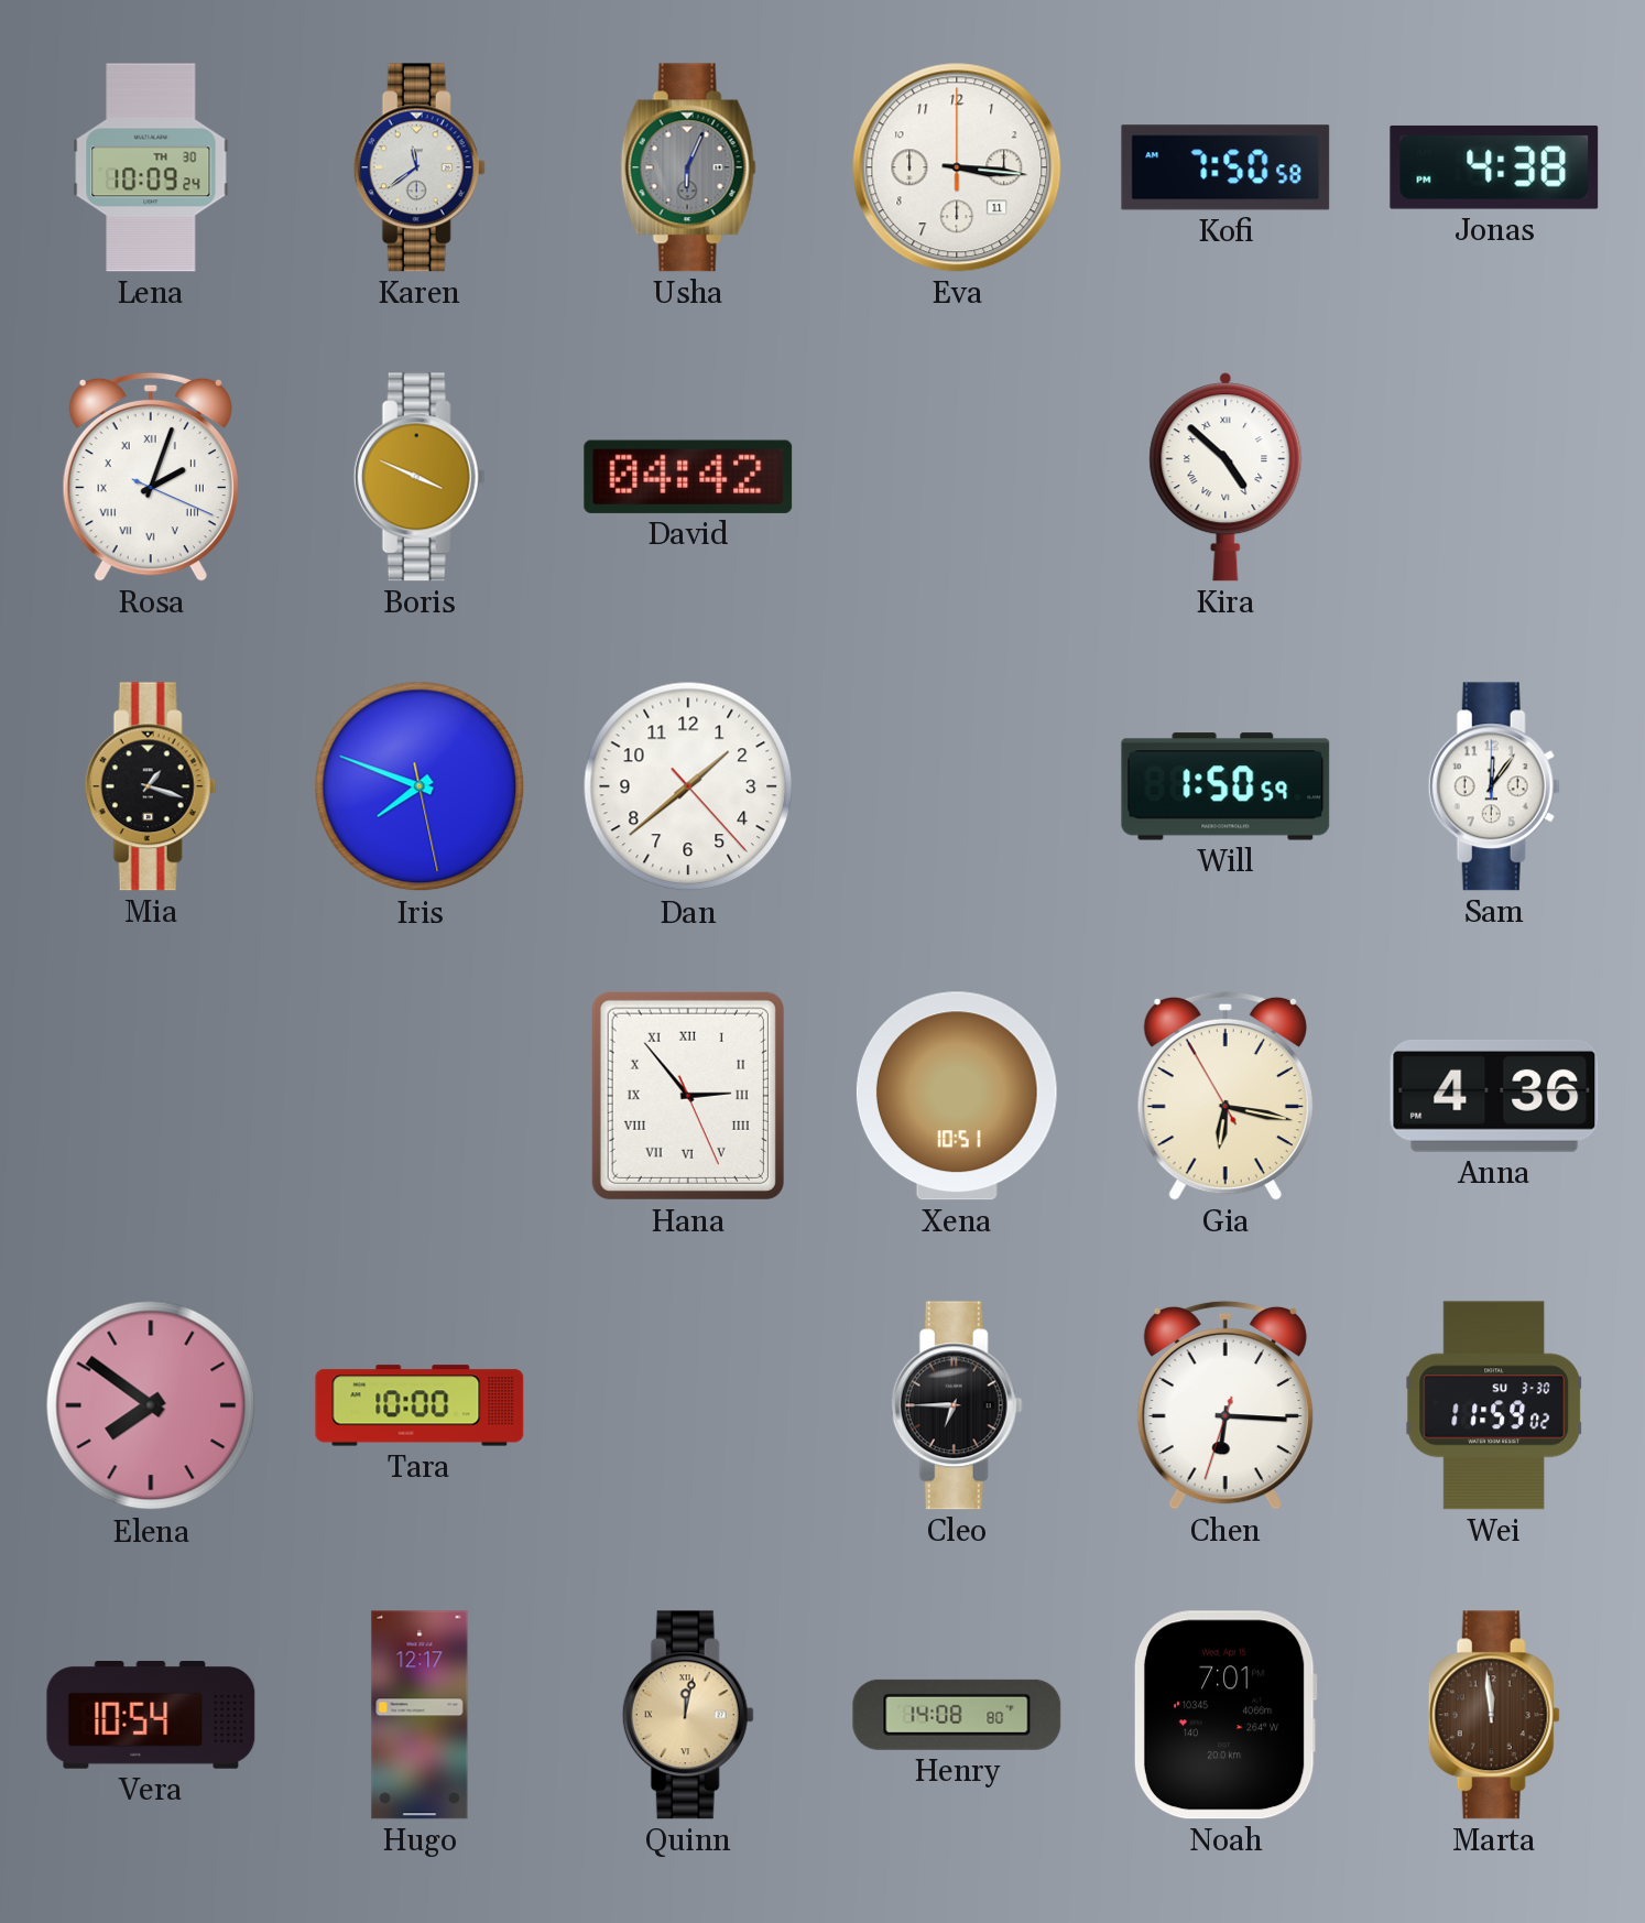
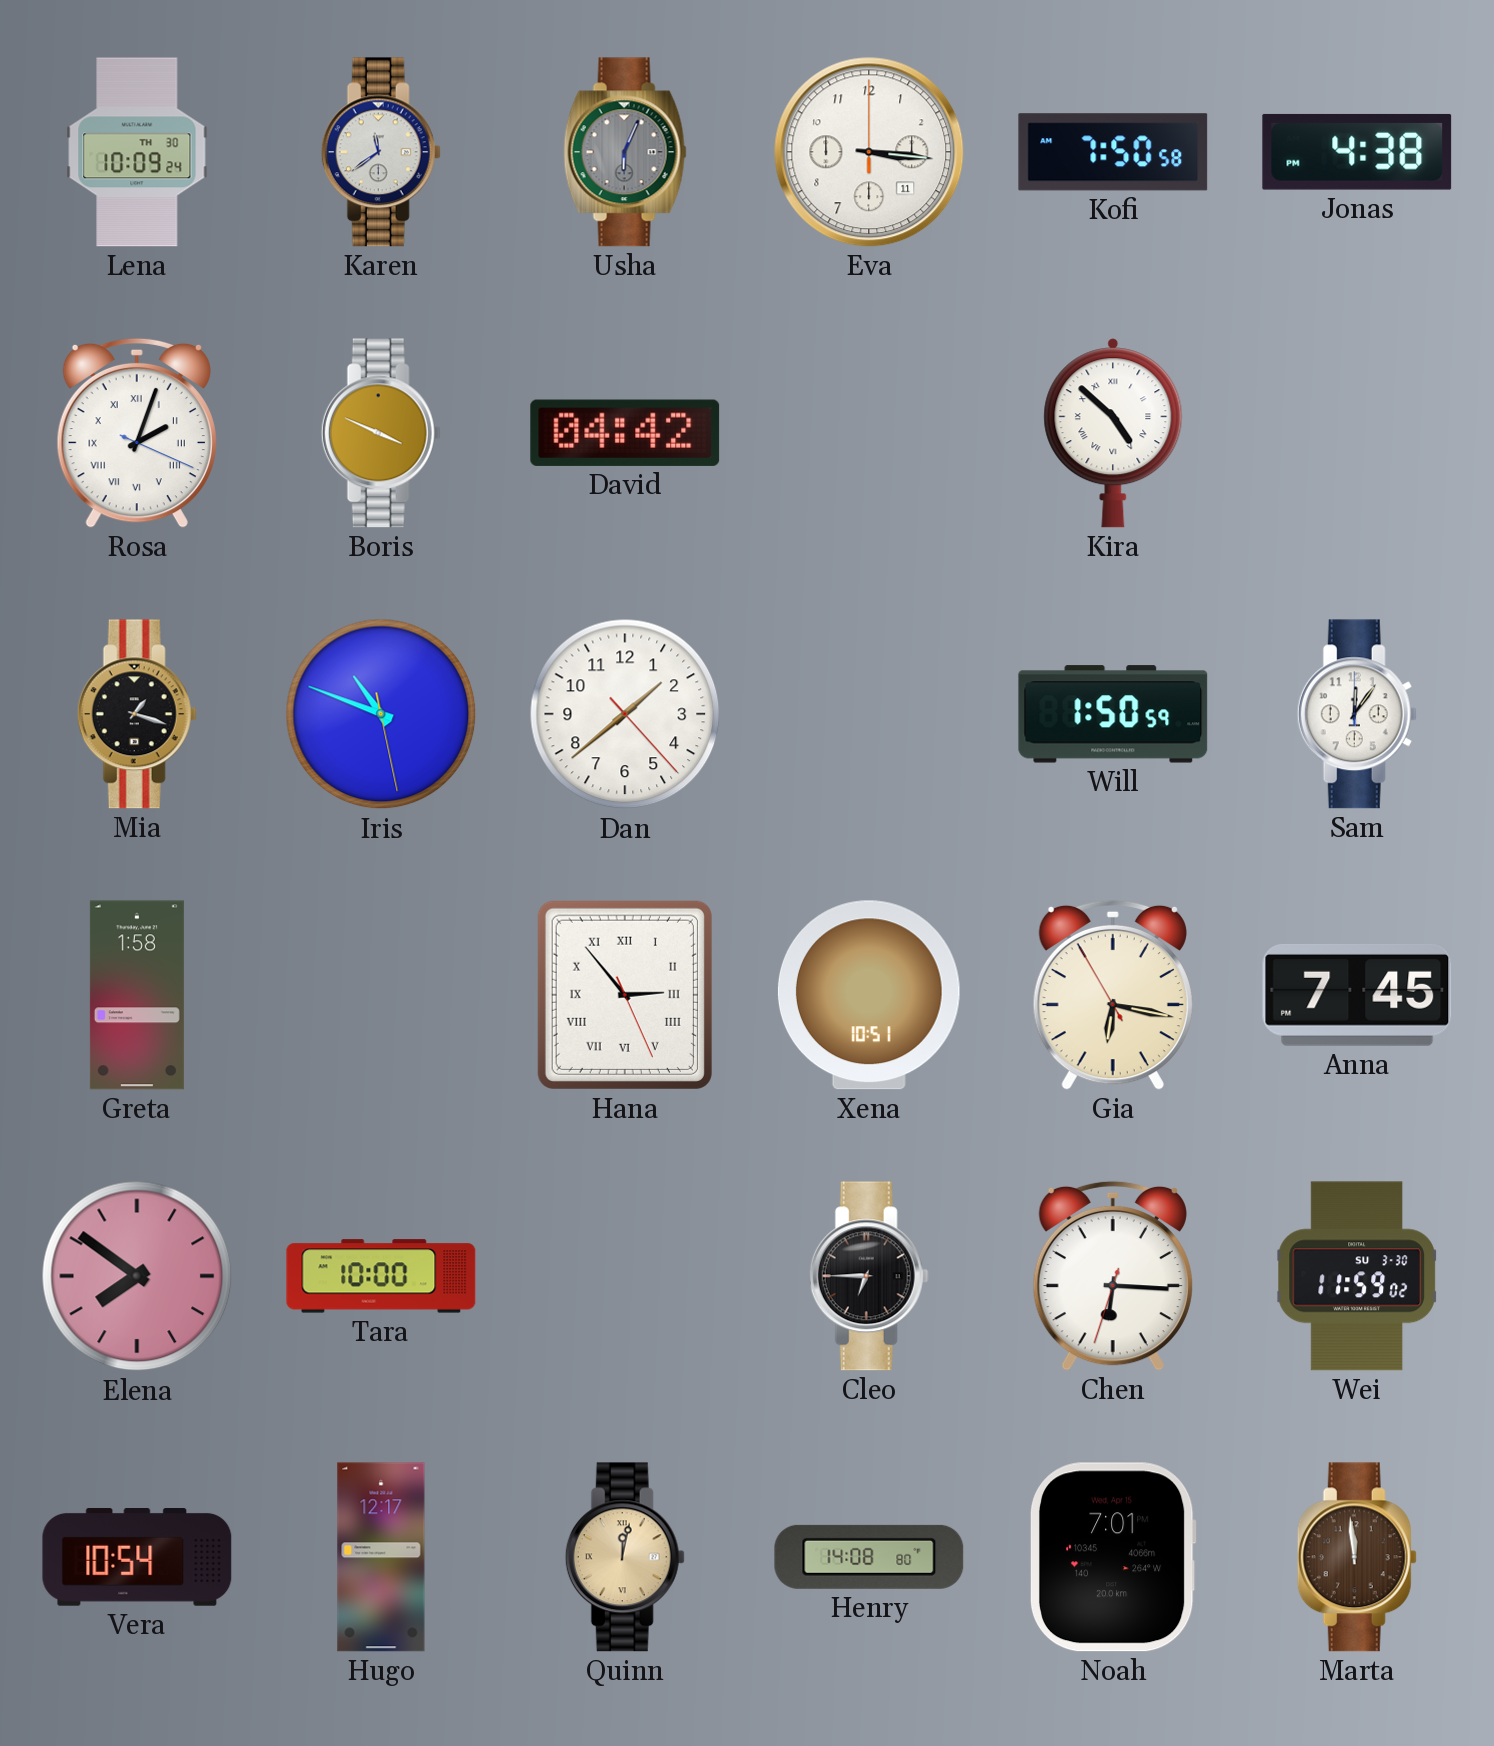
Iris: 7:48 -> 10:48
Greta: none -> 1:58
Anna: 4:36 -> 7:45
